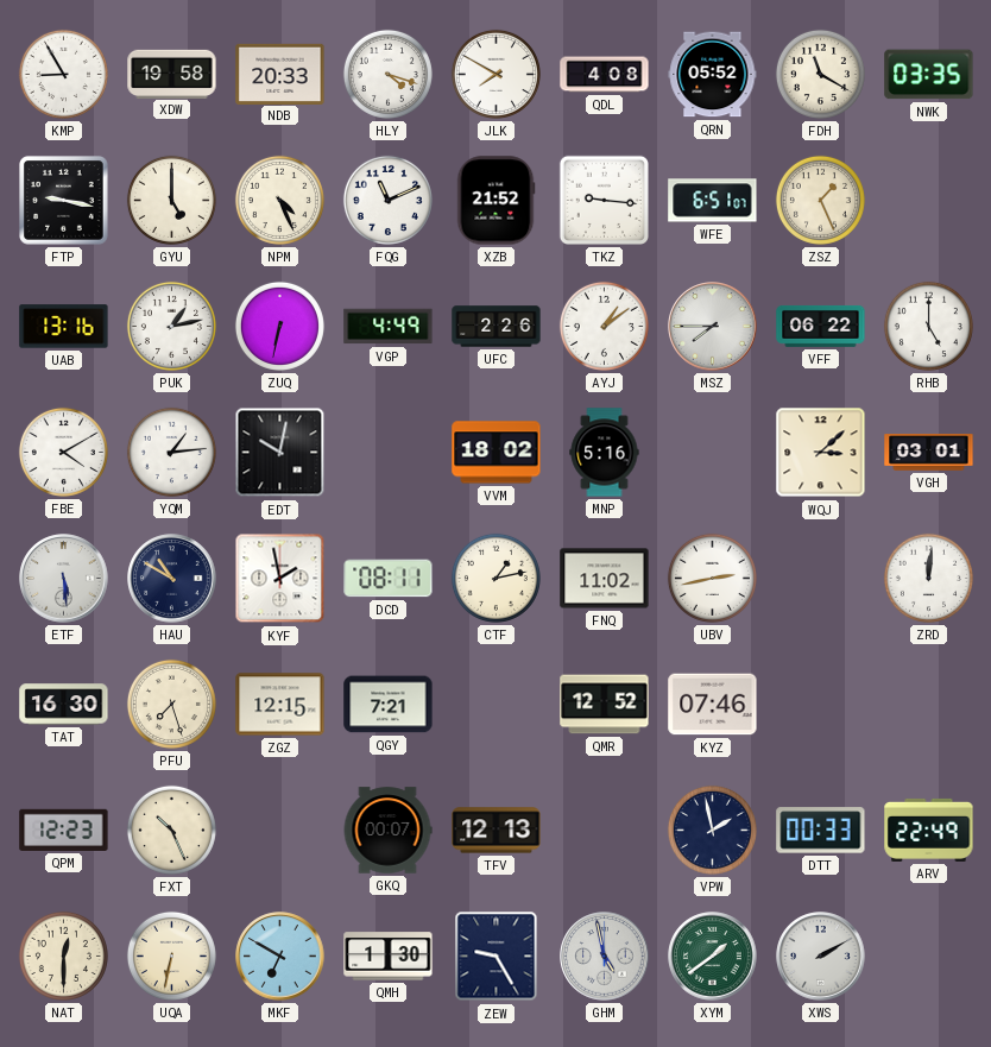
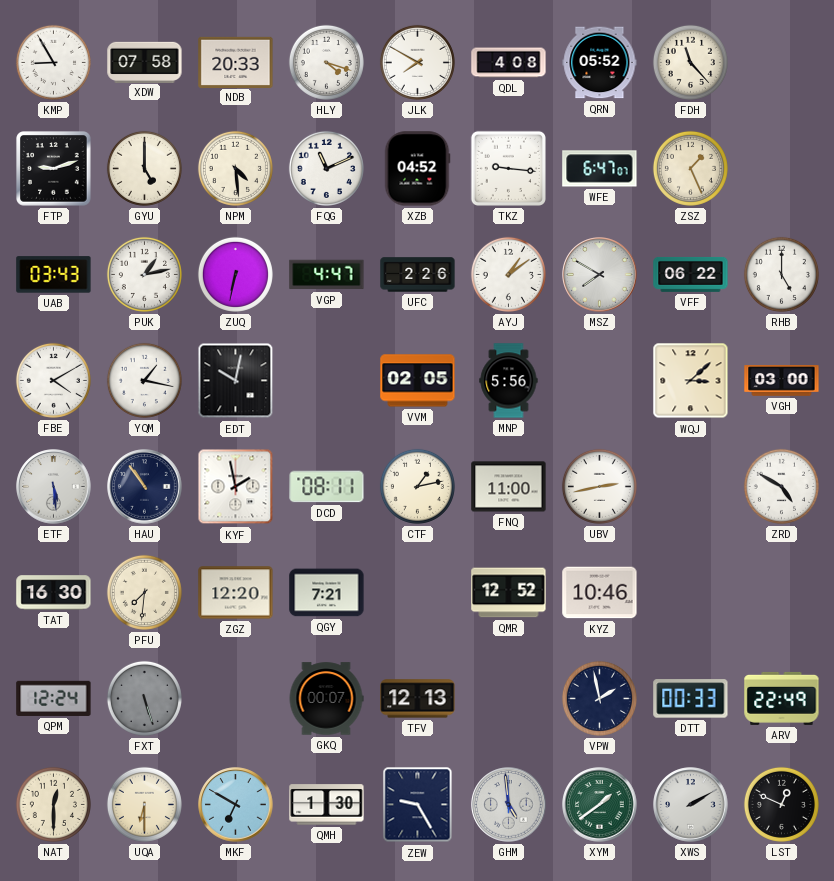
XDW: 19:58 -> 07:58
FDH: 11:20 -> 11:23
NWK: 03:35 -> none
FTP: 9:17 -> 9:12
NPM: 4:26 -> 4:29
XZB: 21:52 -> 04:52
WFE: 6:51 -> 6:47
UAB: 13:16 -> 03:43
VGP: 4:49 -> 4:47
MSZ: 7:45 -> 7:50
YQM: 1:14 -> 1:17
VVM: 18:02 -> 02:05
MNP: 5:16 -> 5:56
VGH: 03:01 -> 03:00
HAU: 10:50 -> 10:54
FNQ: 11:02 -> 11:00
ZRD: 12:01 -> 4:50
PFU: 7:27 -> 7:31
ZGZ: 12:15 -> 12:20
KYZ: 07:46 -> 10:46
QPM: 12:23 -> 12:24
FXT: 10:26 -> 5:27
FXT dial: cream -> grey
UQA: 6:32 -> 6:30
GHM: 4:58 -> 4:59
LST: none -> 12:49
